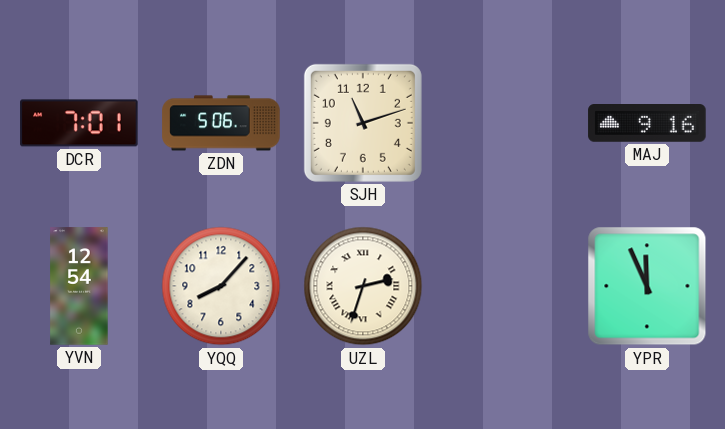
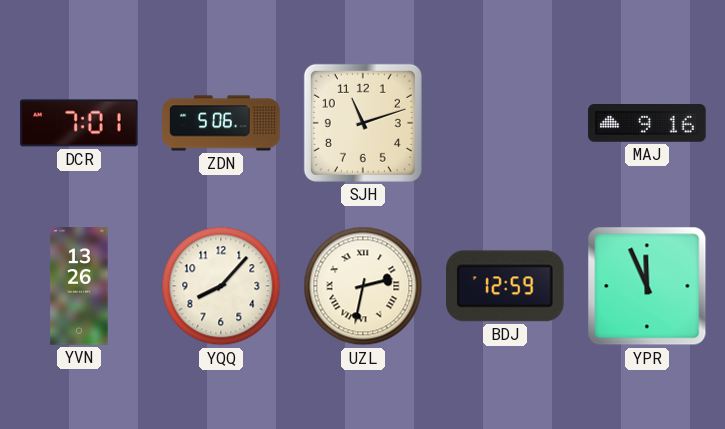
YVN: 12:54 -> 13:26
UZL: 2:33 -> 2:32
BDJ: none -> 12:59
